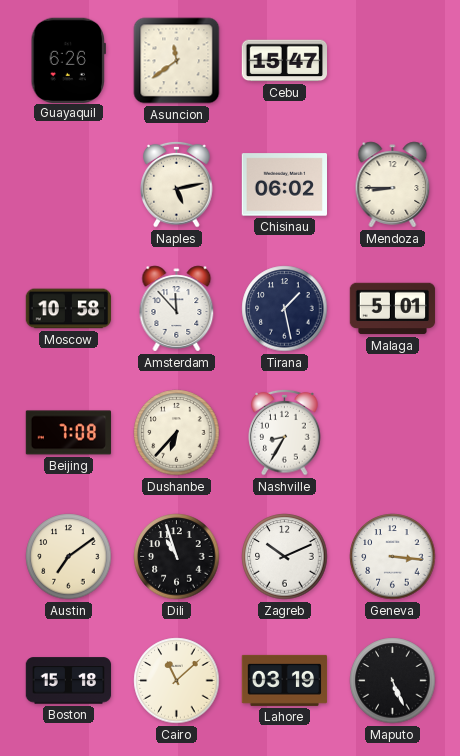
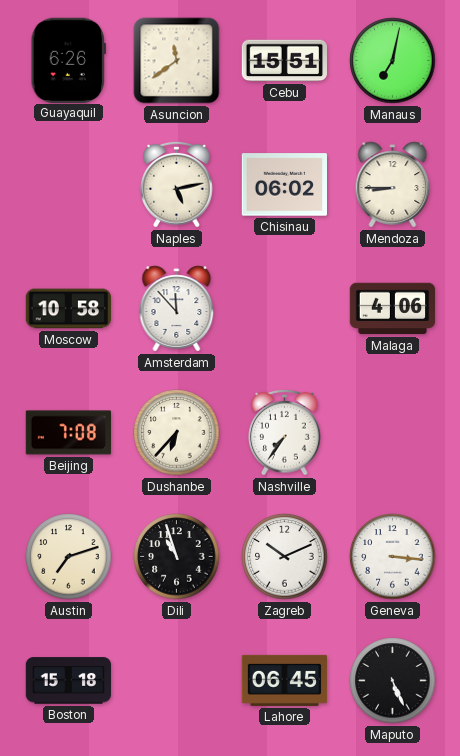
Cebu: 15:47 -> 15:51
Manaus: none -> 7:02
Tirana: 1:28 -> none
Malaga: 5:01 -> 4:06
Nashville: 8:35 -> 7:36
Austin: 7:09 -> 7:12
Cairo: 11:08 -> none
Lahore: 03:19 -> 06:45
